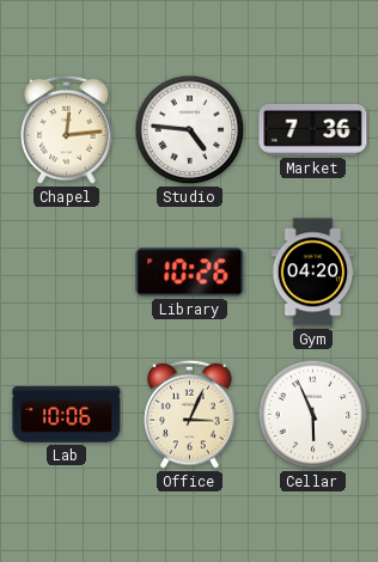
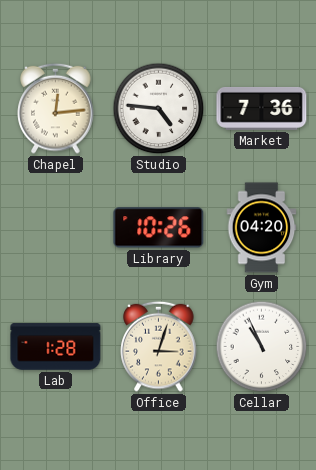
Lab: 10:06 -> 1:28
Office: 3:04 -> 3:03
Cellar: 5:56 -> 10:56
